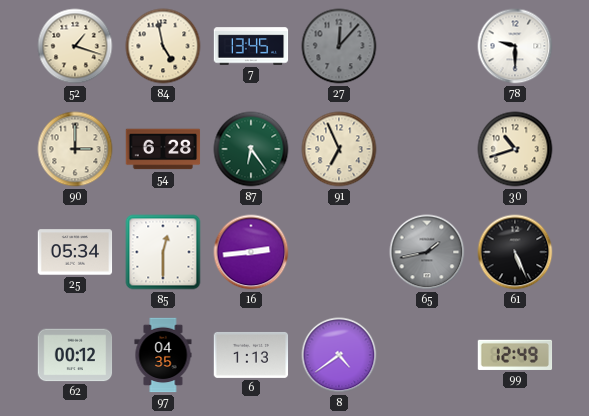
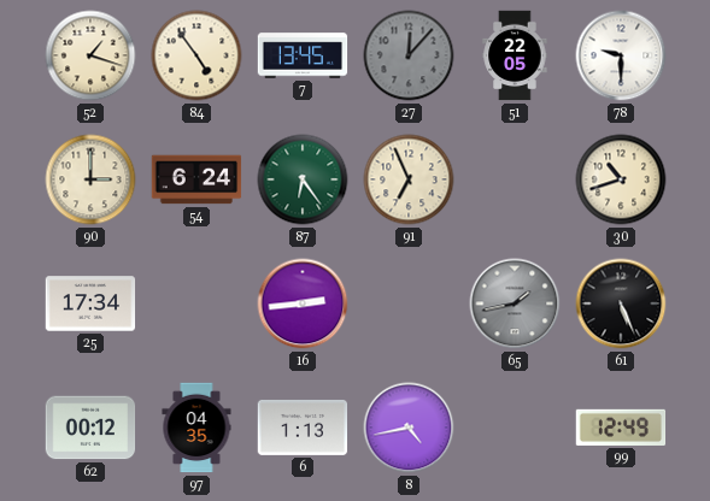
84: 4:58 -> 4:54
51: none -> 22:05
54: 6:28 -> 6:24
25: 05:34 -> 17:34
85: 12:30 -> none
8: 4:39 -> 4:43
